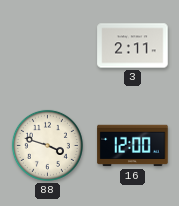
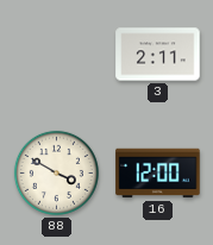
88: 3:48 -> 3:50
